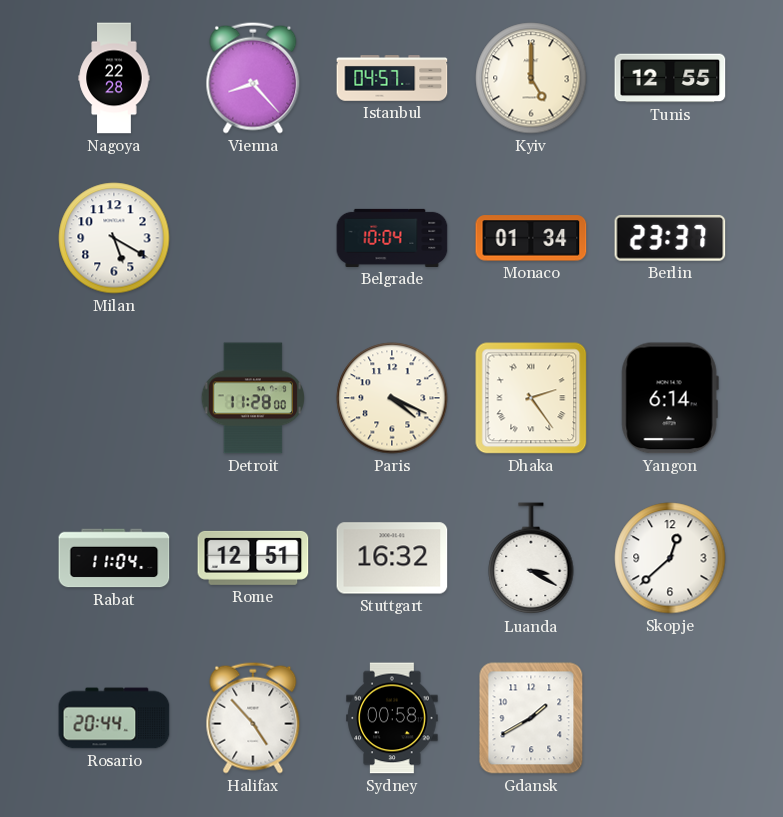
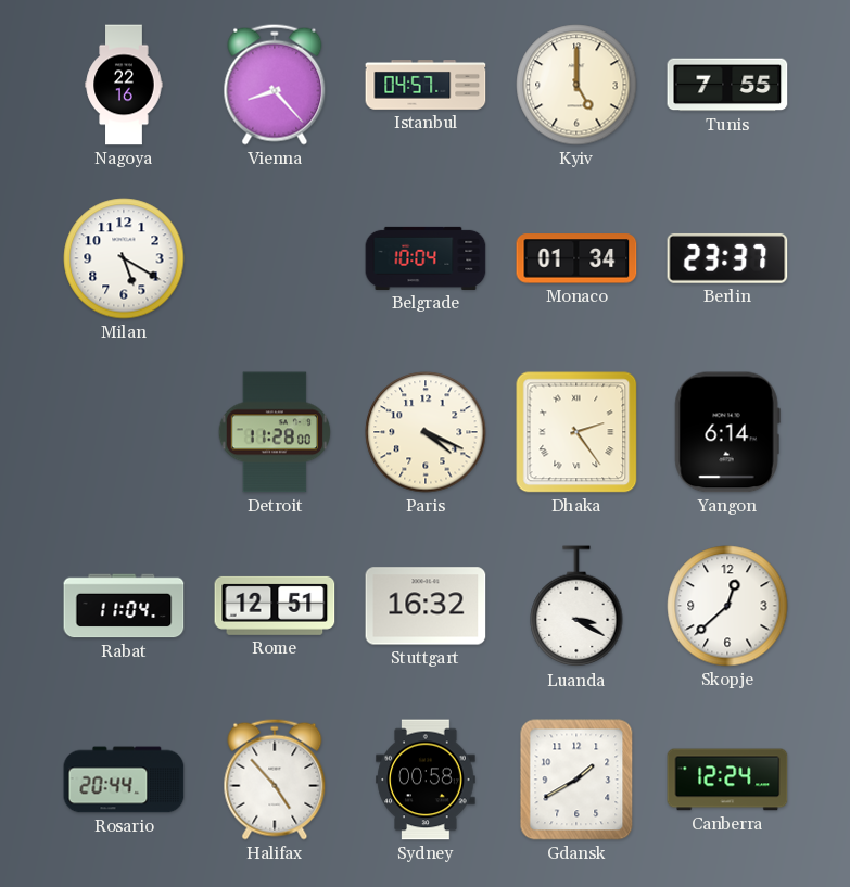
Nagoya: 22:28 -> 22:16
Tunis: 12:55 -> 7:55
Canberra: none -> 12:24
